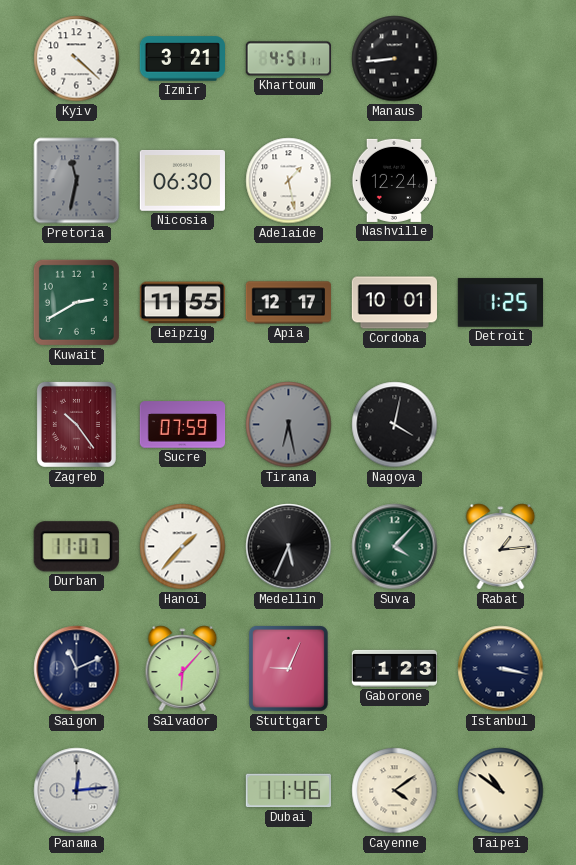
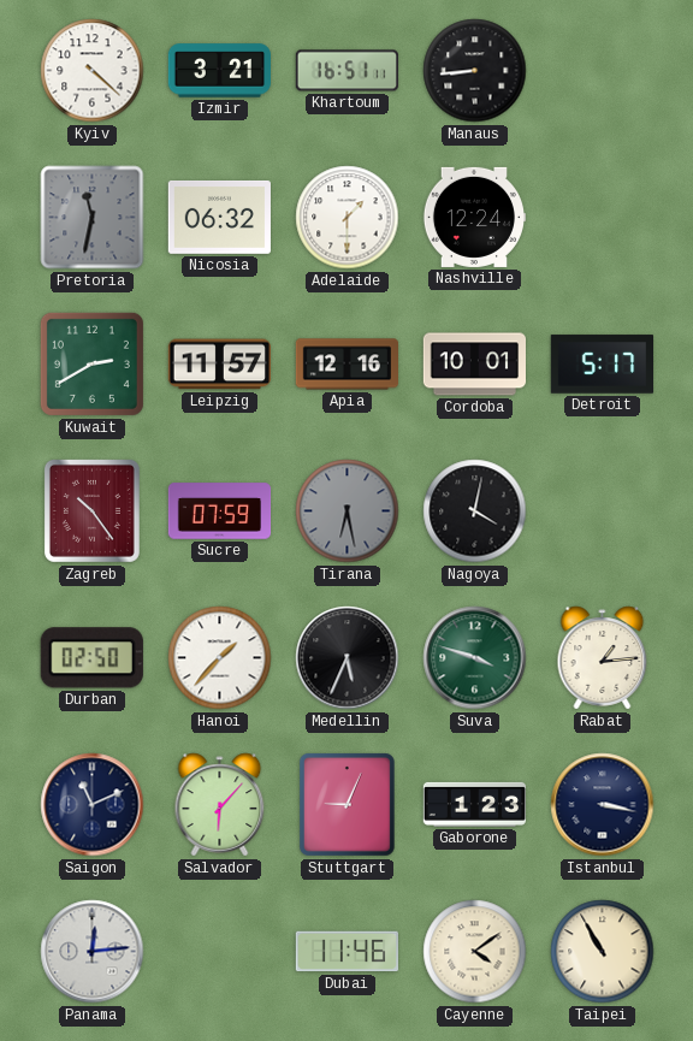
Khartoum: 4:51 -> 16:51
Nicosia: 06:30 -> 06:32
Adelaide: 1:28 -> 1:30
Leipzig: 11:55 -> 11:57
Apia: 12:17 -> 12:16
Detroit: 1:25 -> 5:17
Durban: 11:07 -> 02:50
Suva: 4:07 -> 3:48
Taipei: 10:51 -> 10:55
